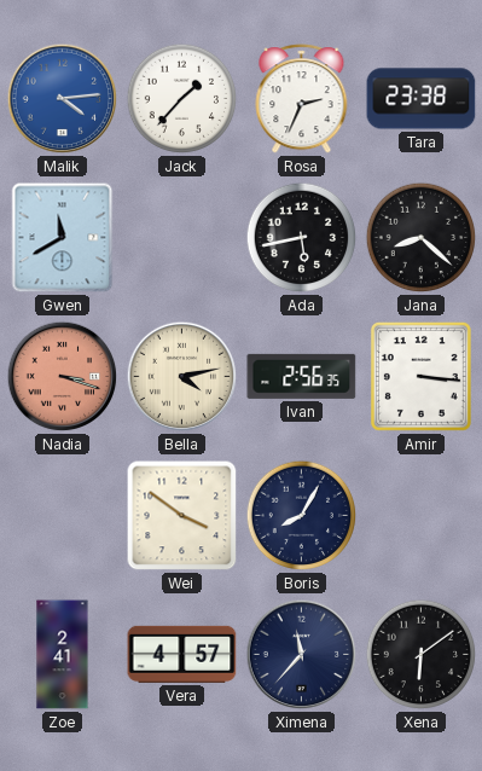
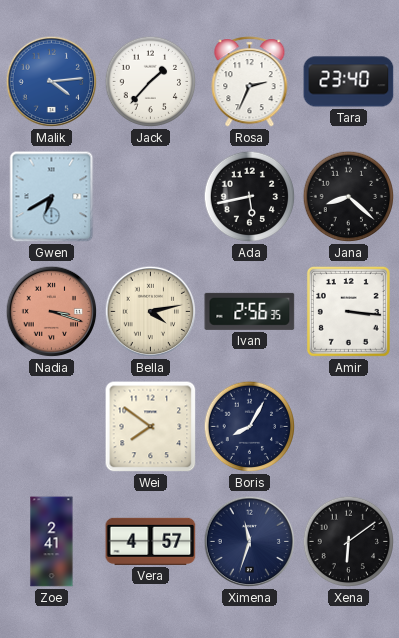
Tara: 23:38 -> 23:40
Gwen: 11:40 -> 6:40
Wei: 3:51 -> 7:51
Ximena: 11:37 -> 11:33
